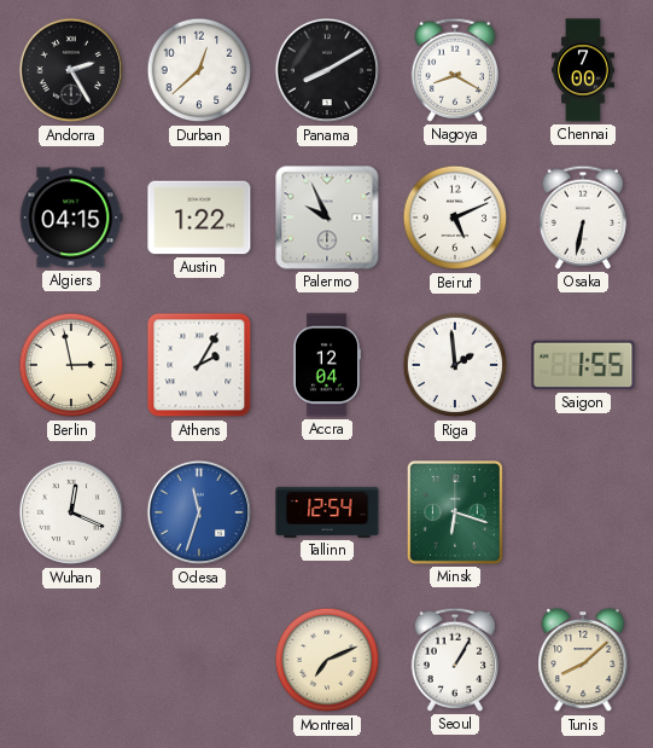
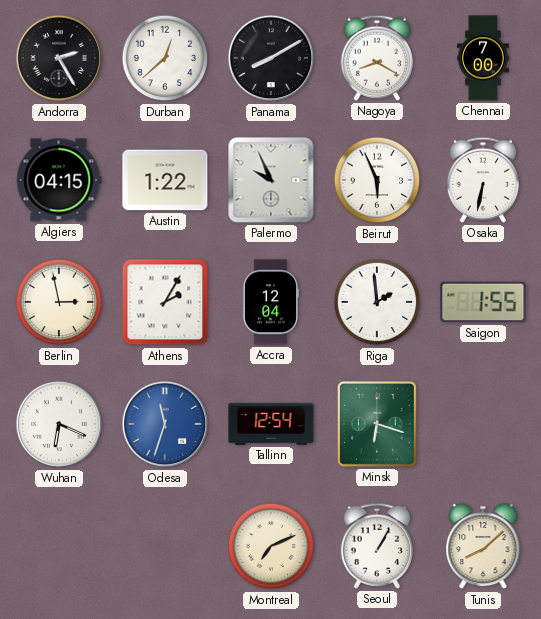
Beirut: 5:11 -> 5:56
Wuhan: 12:19 -> 6:19
